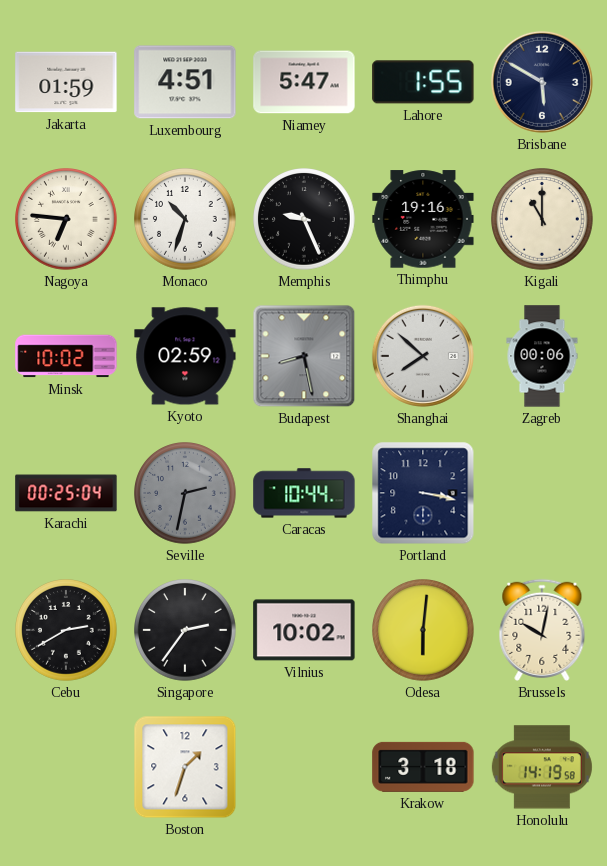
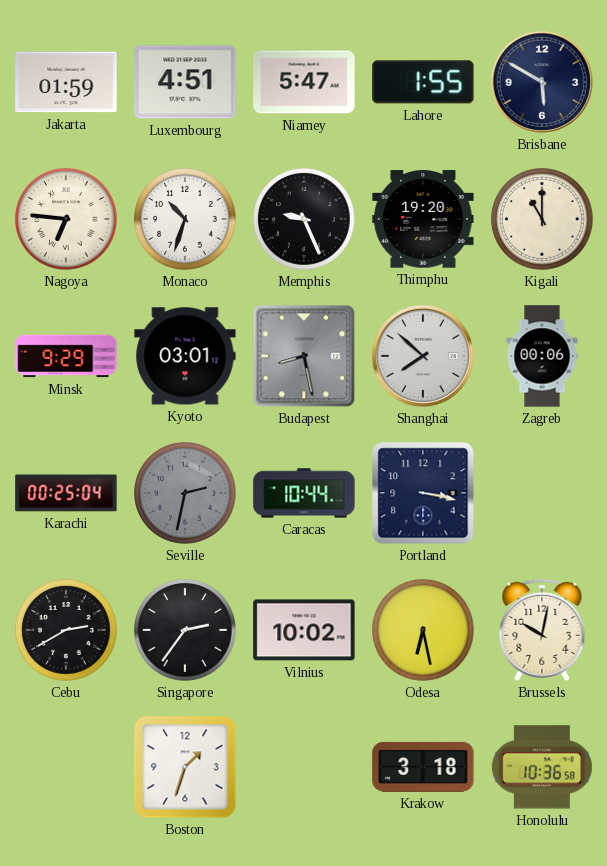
Thimphu: 19:16 -> 19:20
Minsk: 10:02 -> 9:29
Kyoto: 02:59 -> 03:01
Odesa: 6:01 -> 6:28
Honolulu: 14:19 -> 10:36
